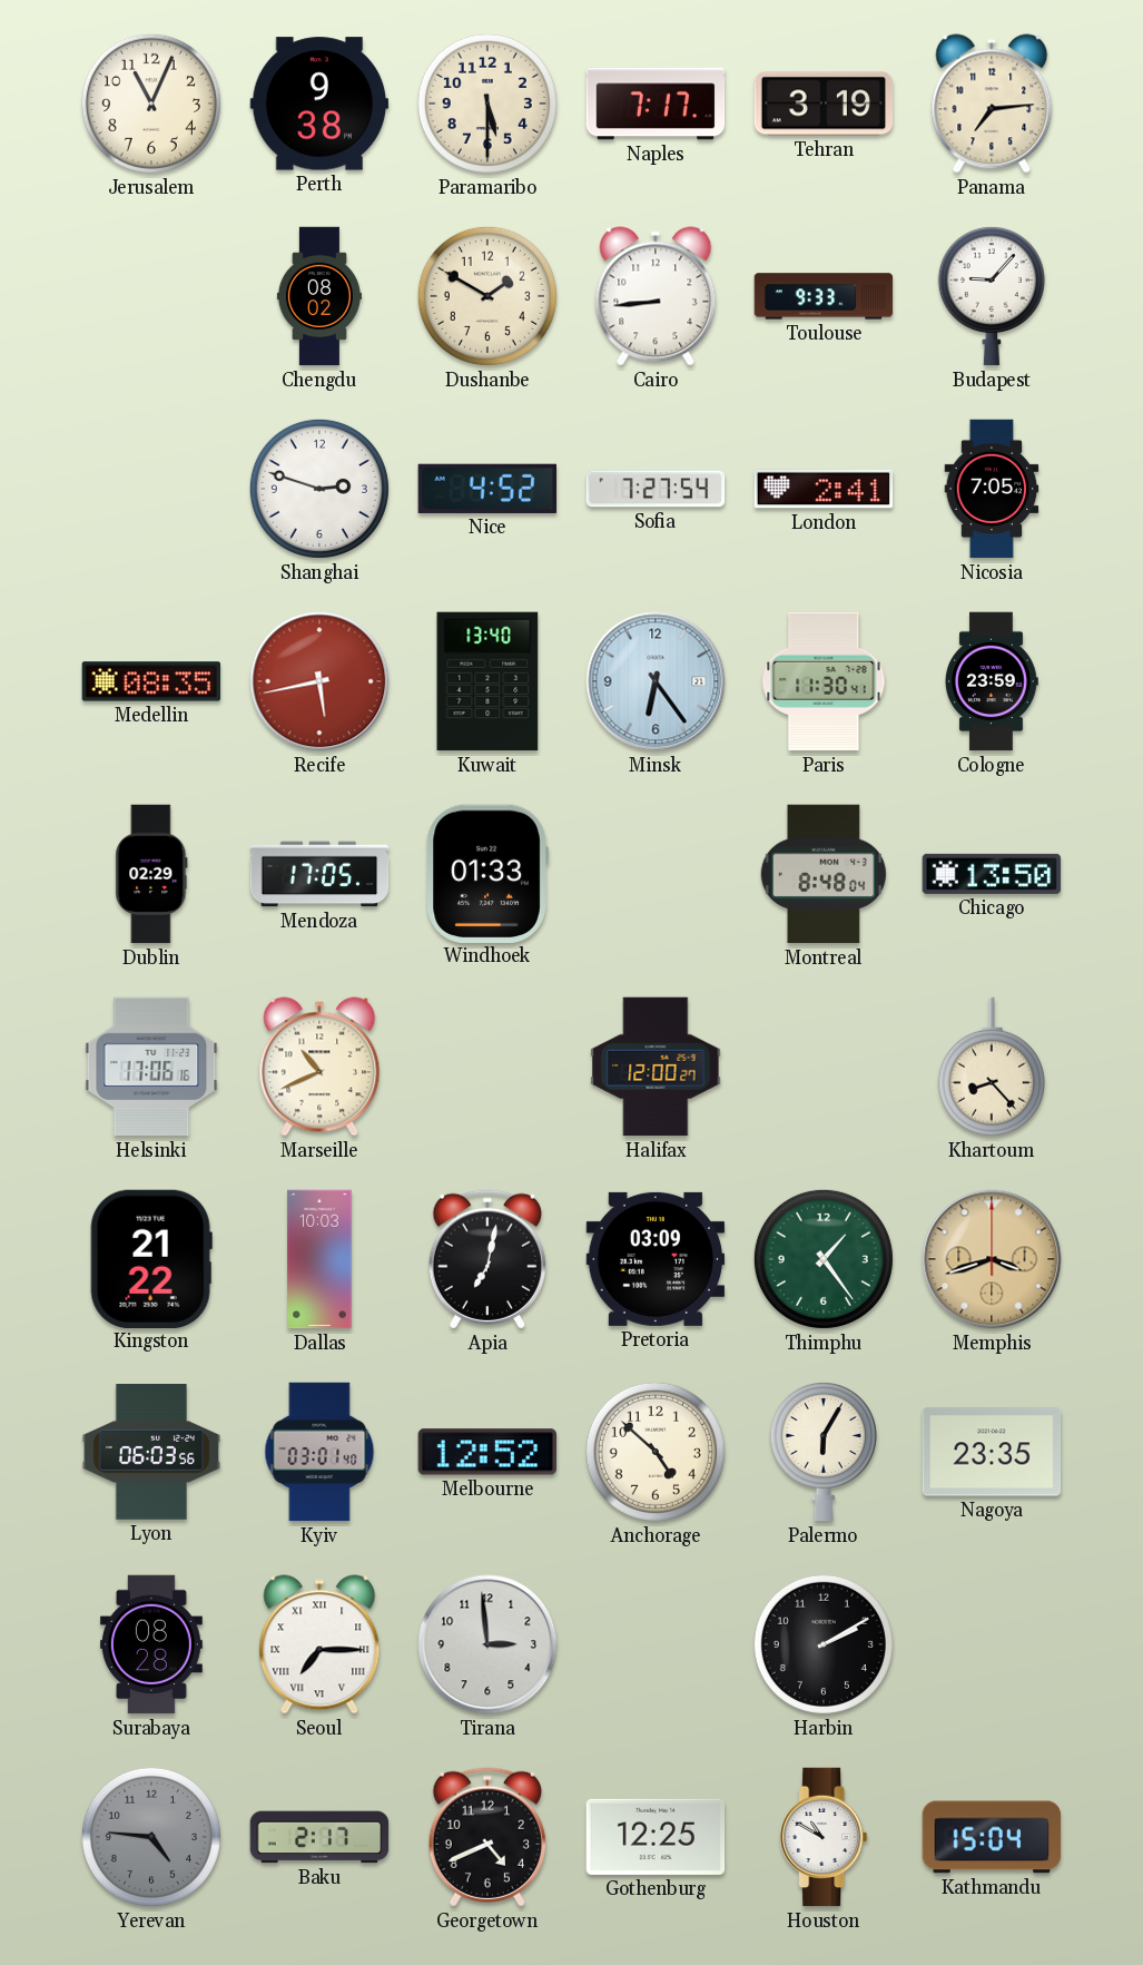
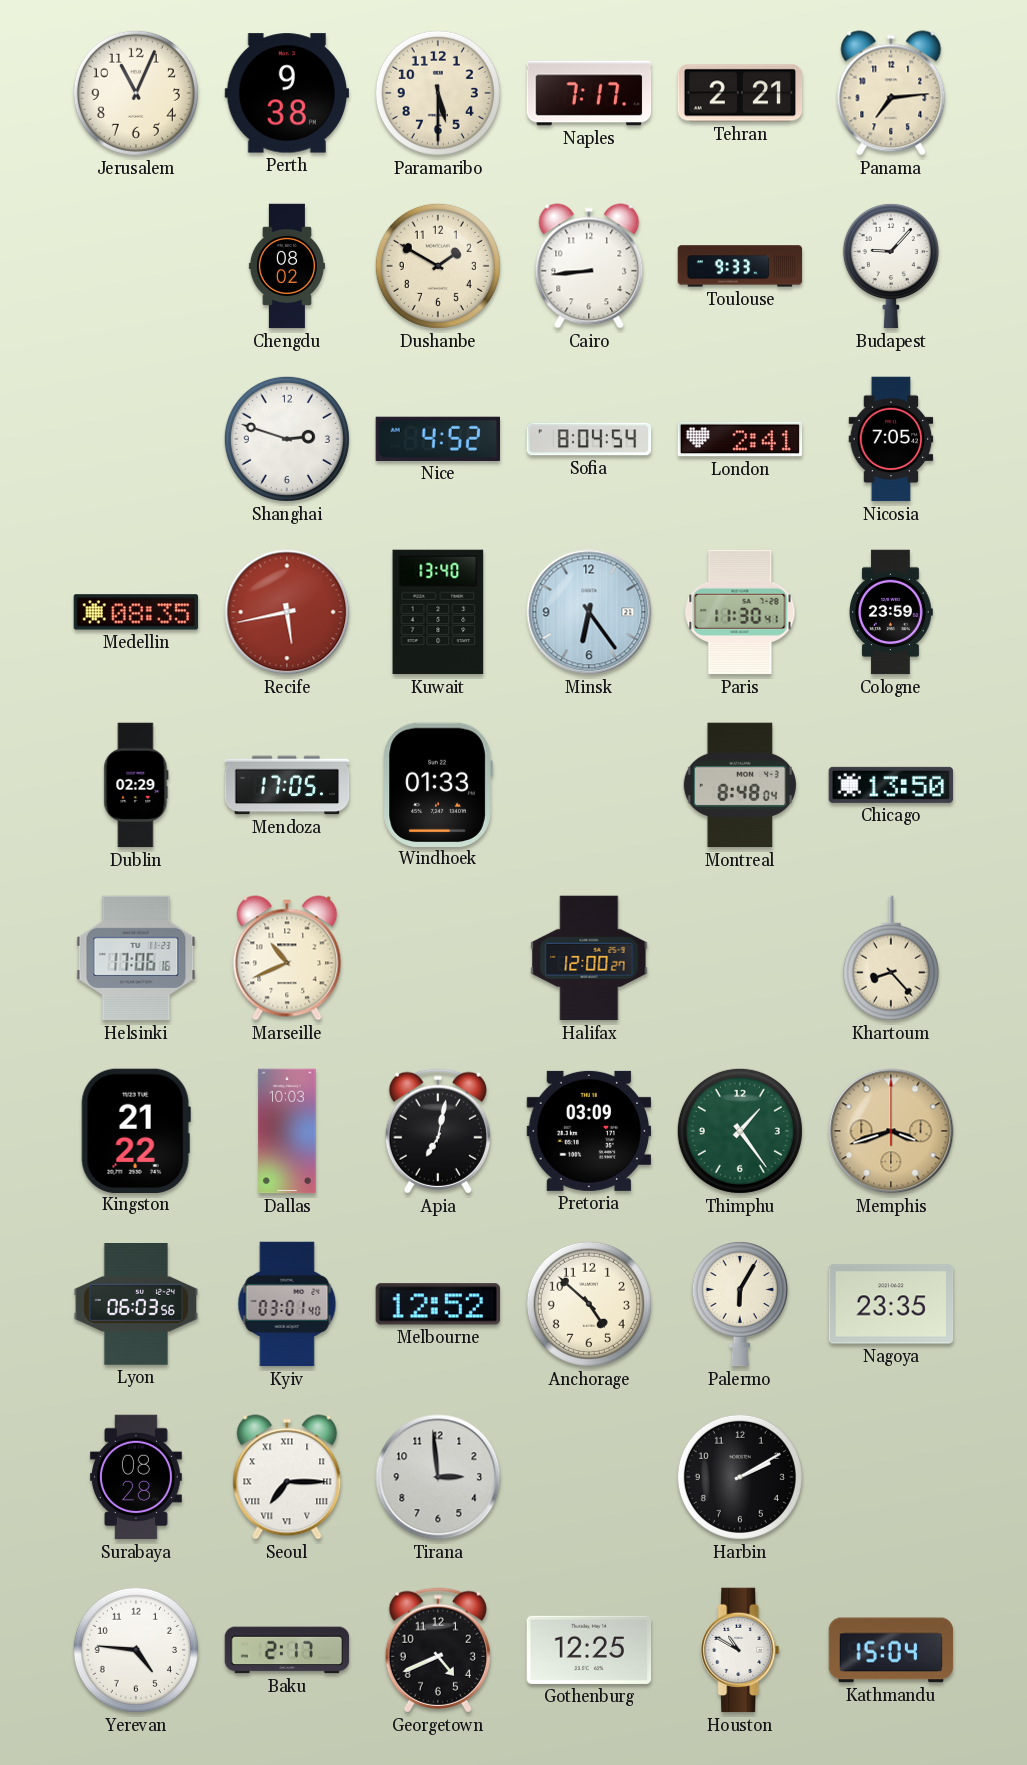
Tehran: 3:19 -> 2:21
Sofia: 7:27 -> 8:04
Yerevan dial: grey -> white
